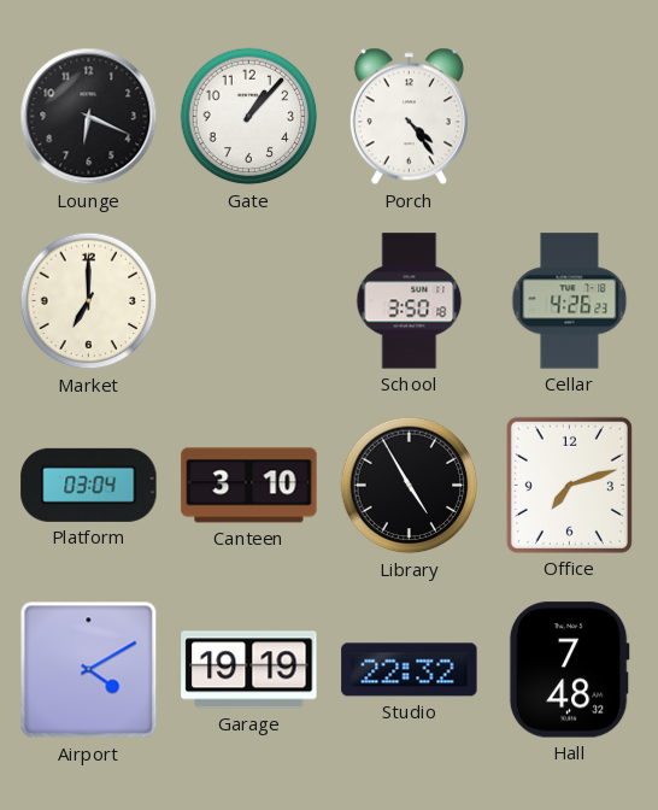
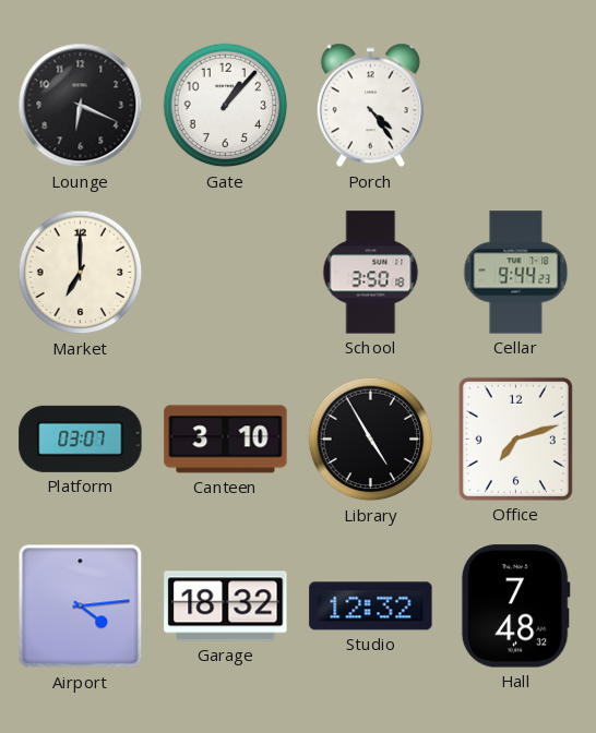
Cellar: 4:26 -> 9:44
Platform: 03:04 -> 03:07
Airport: 4:10 -> 4:14
Garage: 19:19 -> 18:32
Studio: 22:32 -> 12:32
